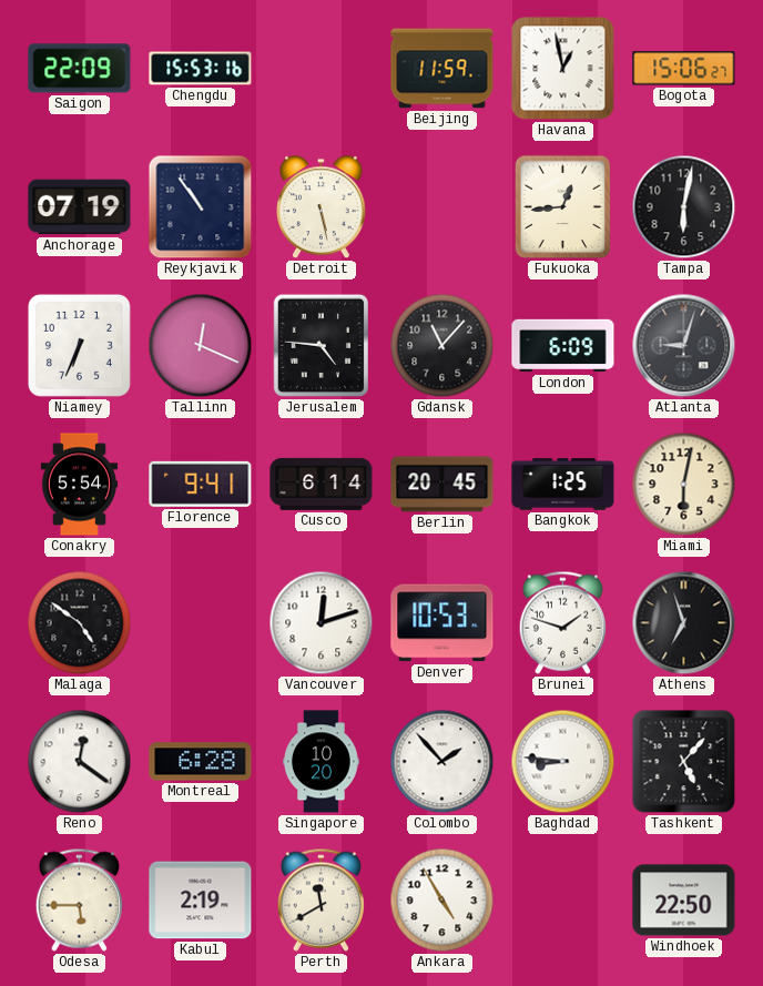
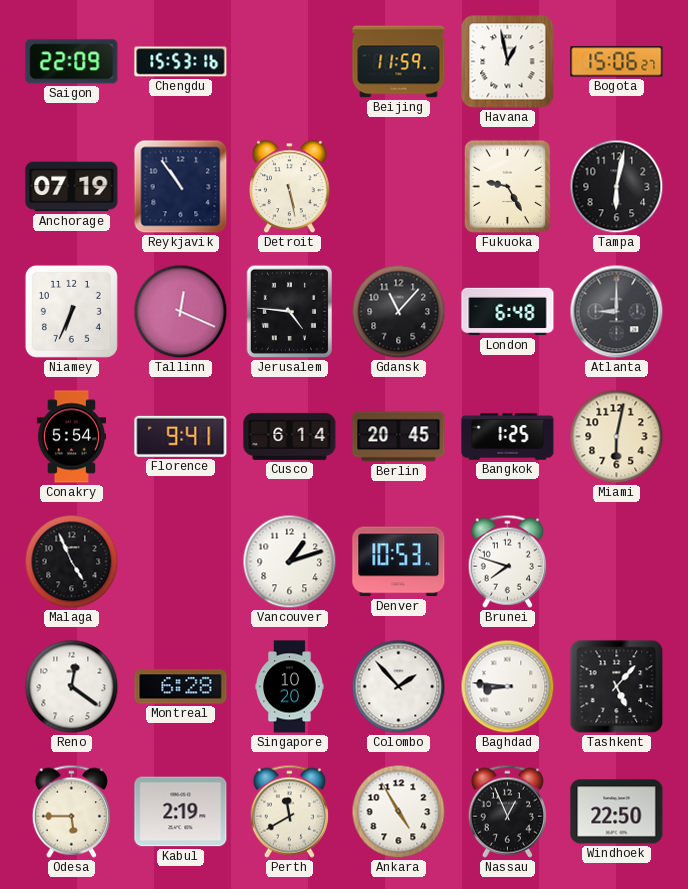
Fukuoka: 12:44 -> 9:25
London: 6:09 -> 6:48
Atlanta: 9:03 -> 9:00
Malaga: 4:51 -> 4:56
Vancouver: 12:12 -> 1:12
Brunei: 1:48 -> 7:48
Athens: 6:57 -> none
Nassau: none -> 12:56
